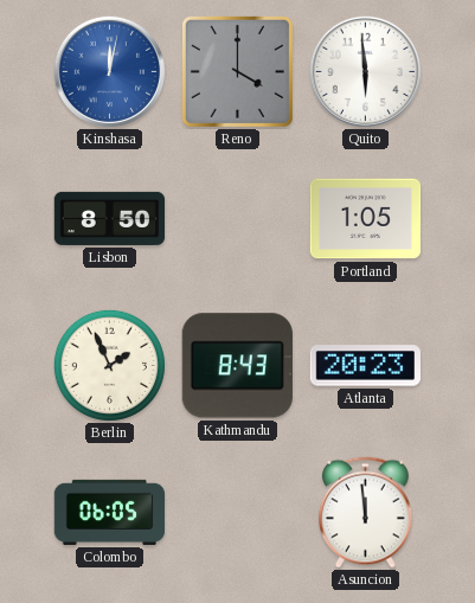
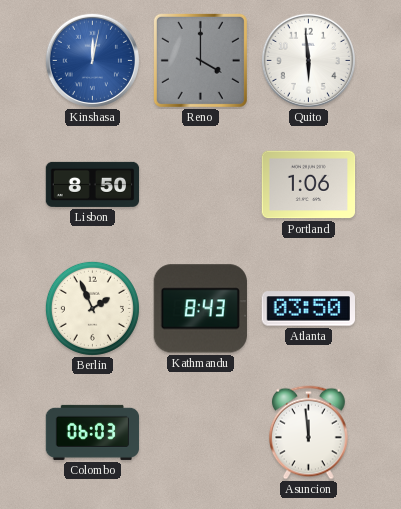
Portland: 1:05 -> 1:06
Atlanta: 20:23 -> 03:50
Colombo: 06:05 -> 06:03
